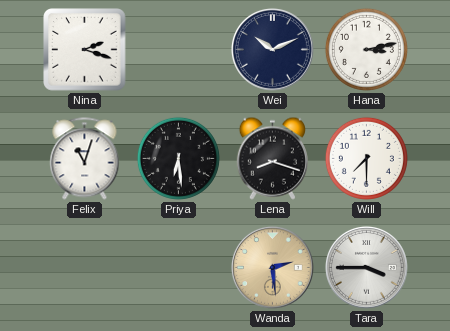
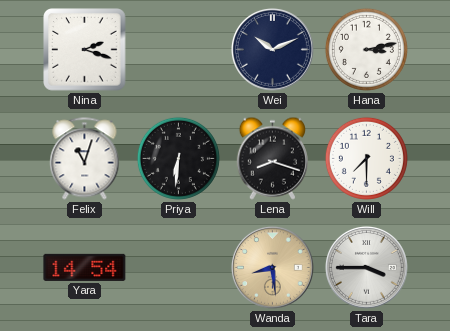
Priya: 6:29 -> 6:31
Yara: none -> 14:54
Wanda: 2:29 -> 8:29
